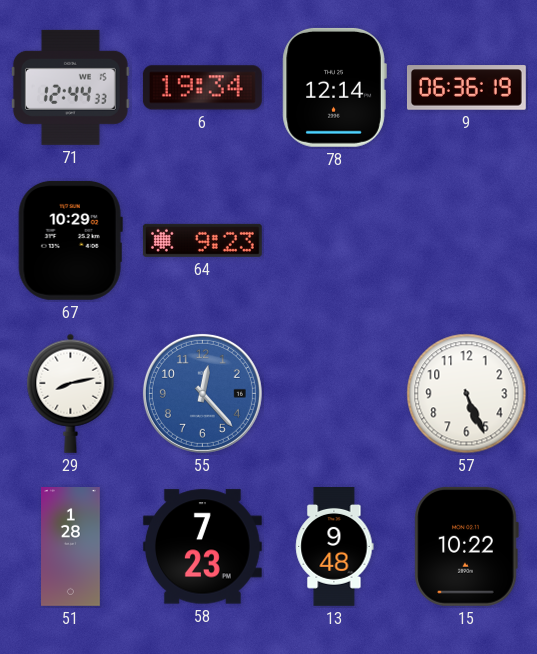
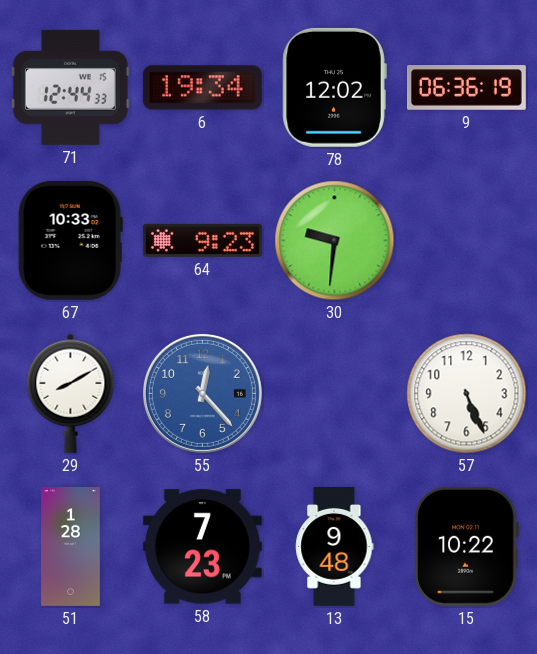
78: 12:14 -> 12:02
67: 10:29 -> 10:33
30: none -> 9:31
29: 8:13 -> 8:10
